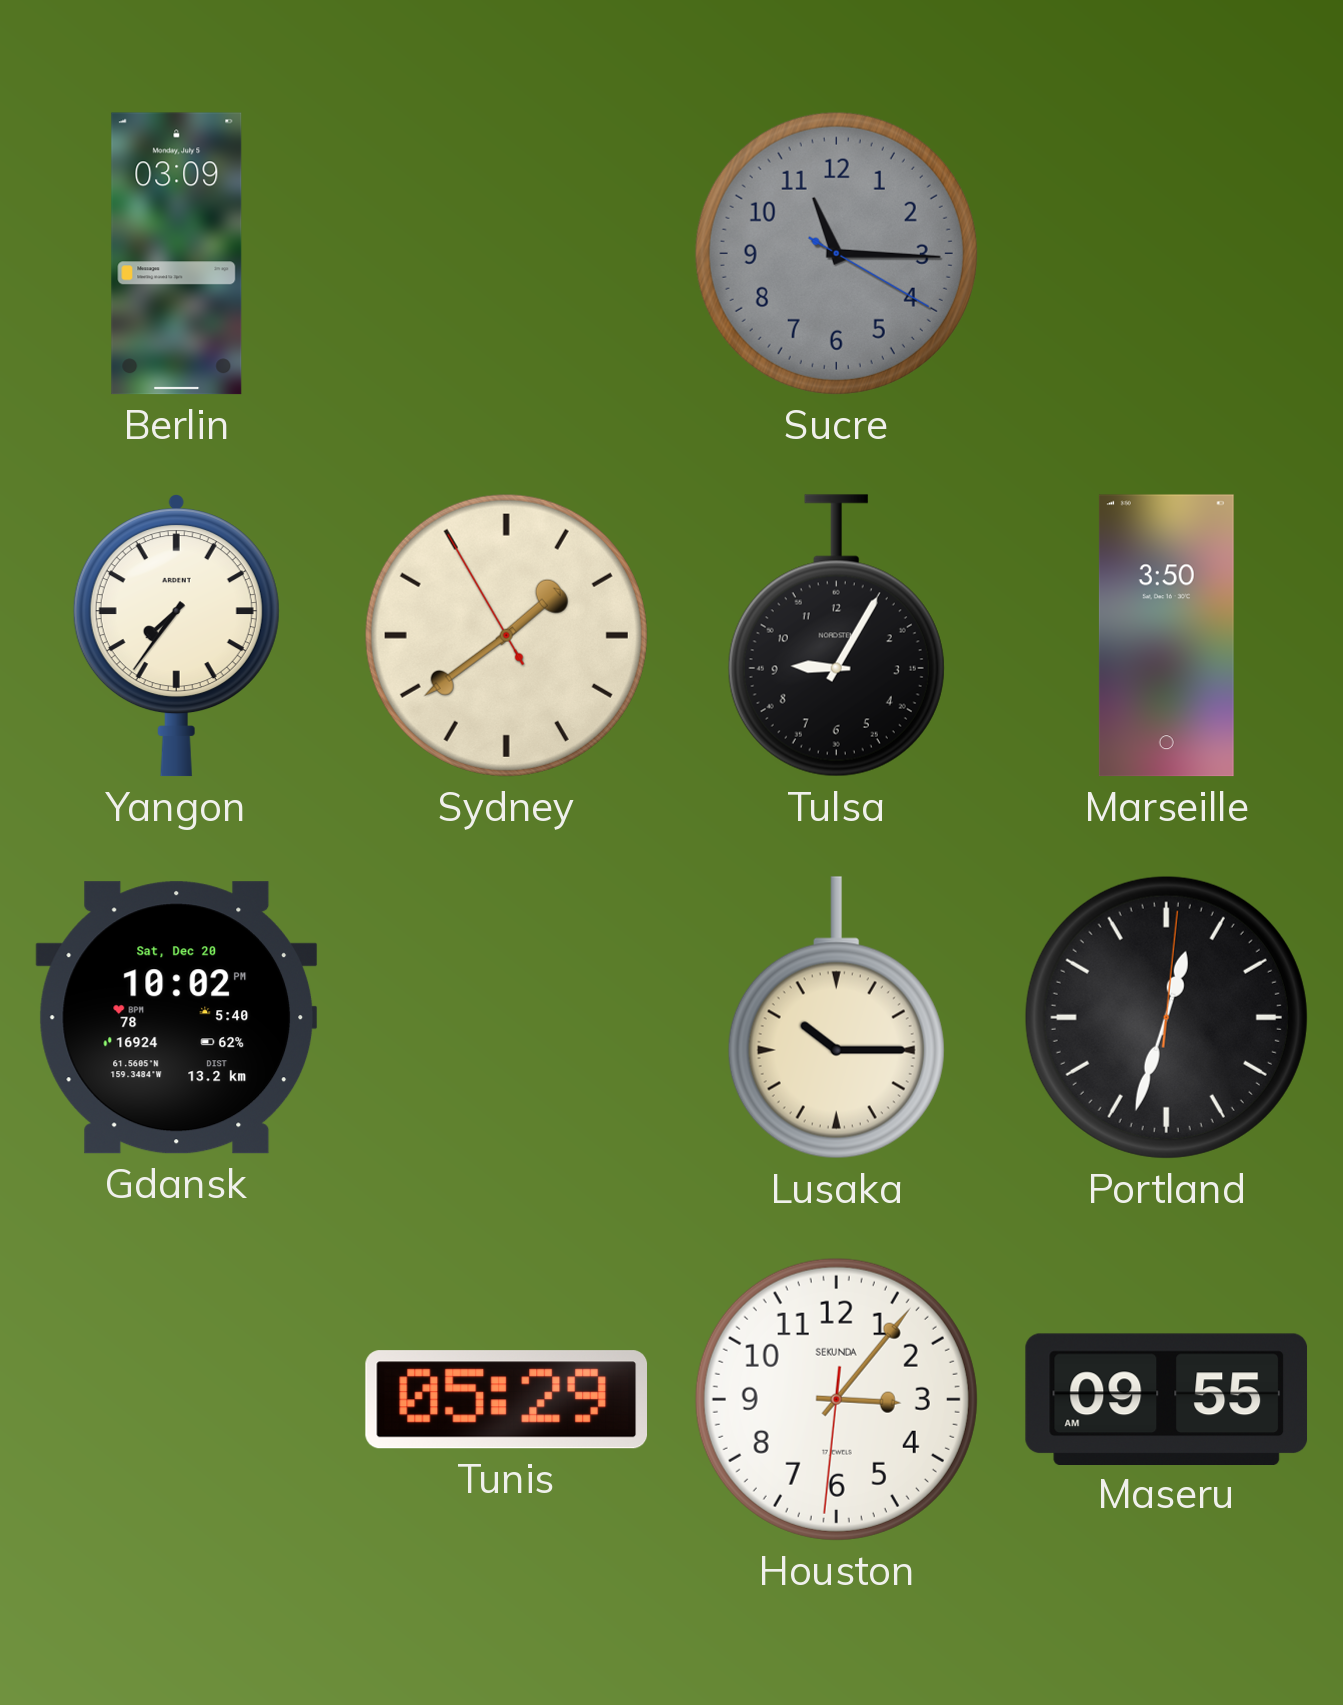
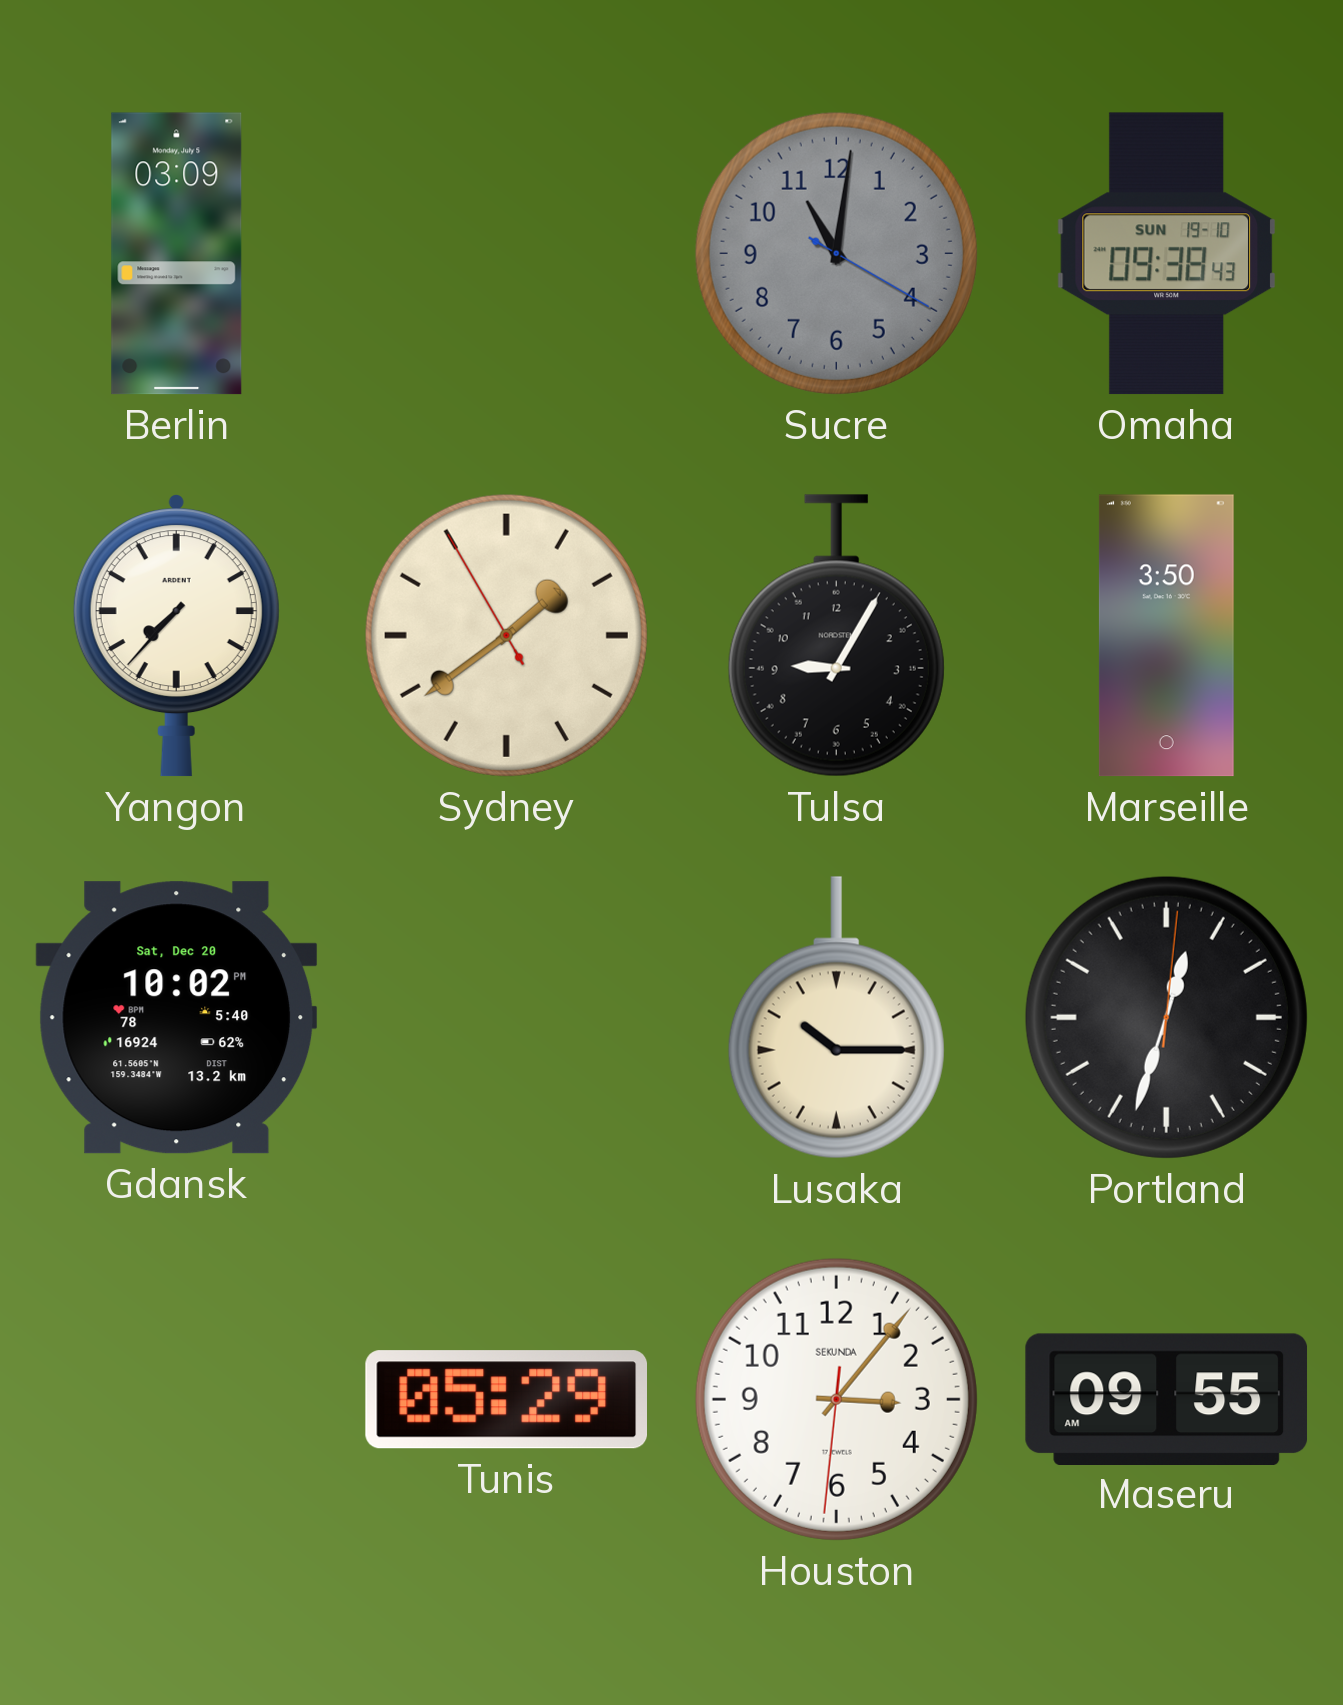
Sucre: 11:15 -> 11:01
Omaha: none -> 09:38
Yangon: 7:36 -> 7:37
